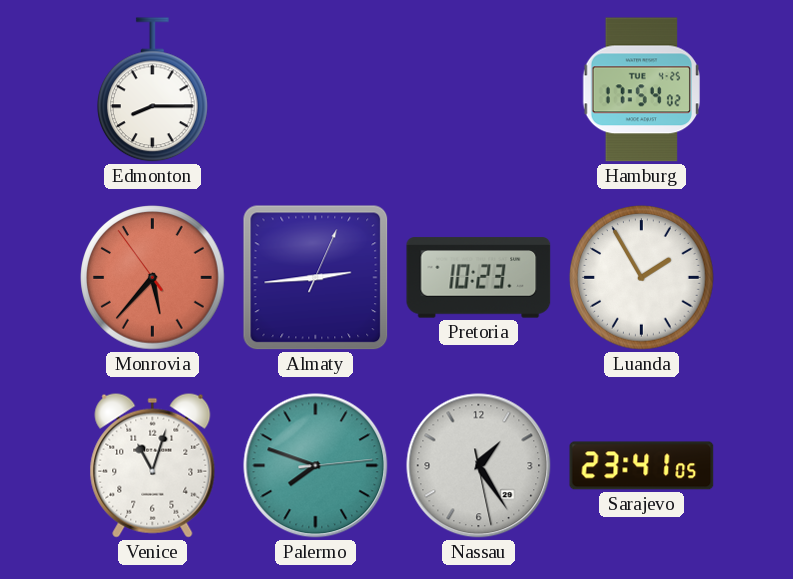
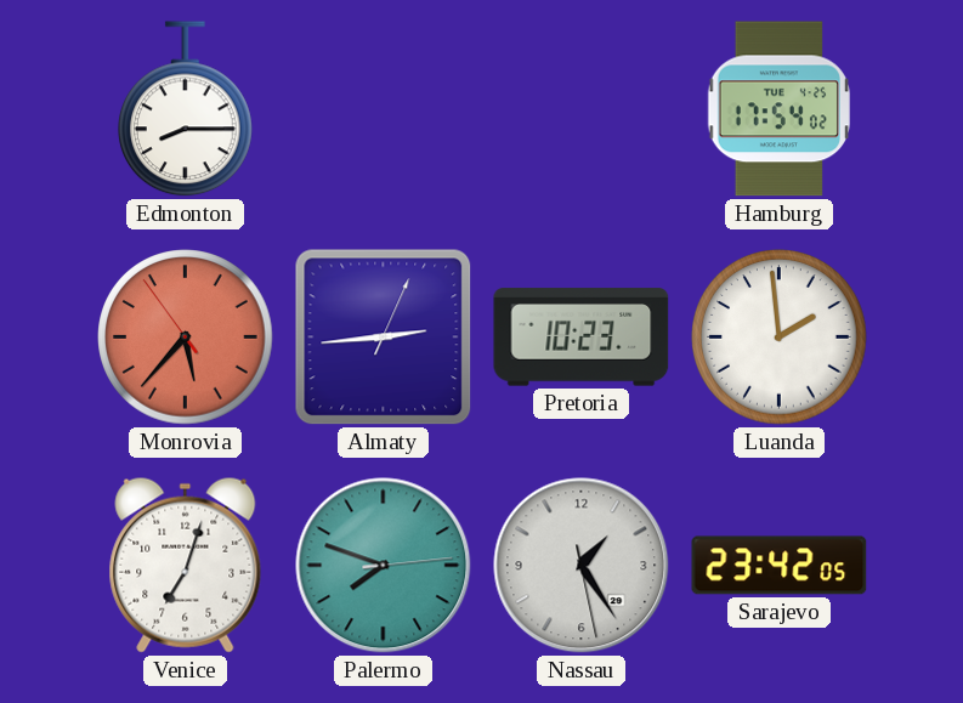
Luanda: 1:55 -> 1:59
Venice: 11:03 -> 7:03
Sarajevo: 23:41 -> 23:42
